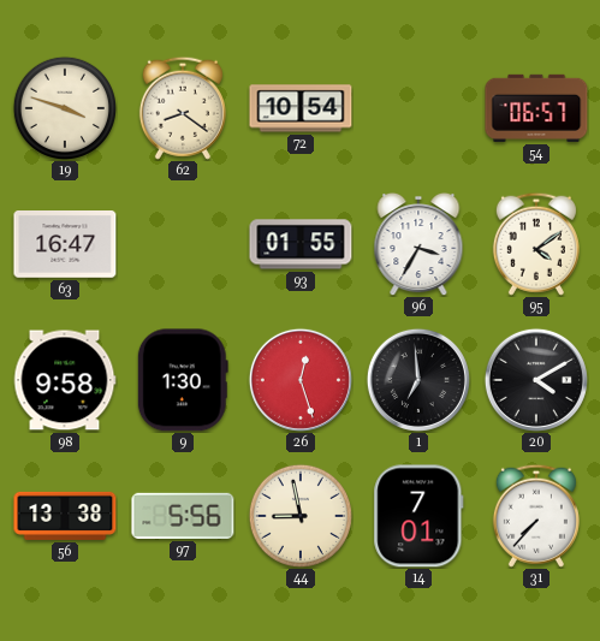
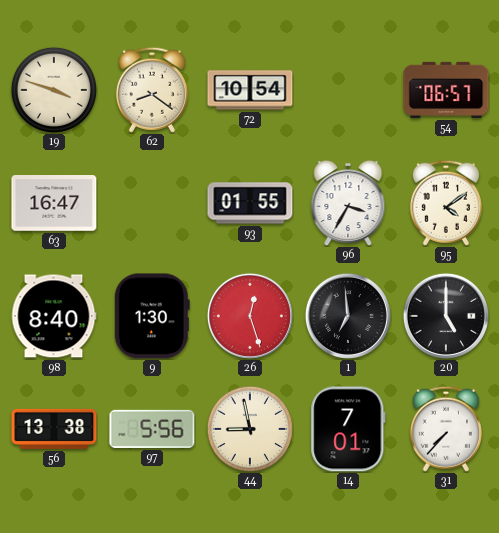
98: 9:58 -> 8:40
20: 4:10 -> 5:00
